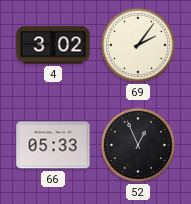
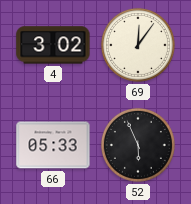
69: 2:06 -> 12:06
52: 12:56 -> 5:56
